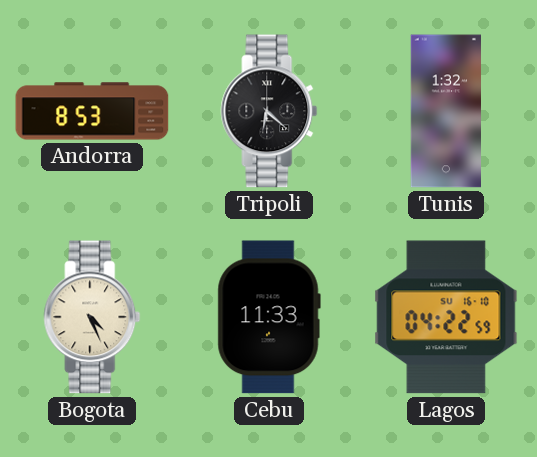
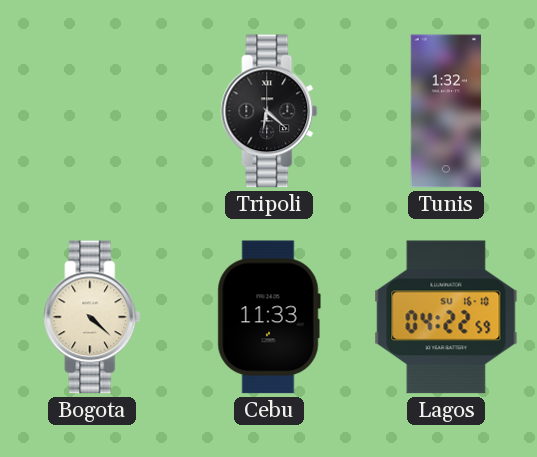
Andorra: 8:53 -> none
Bogota: 4:26 -> 4:22
